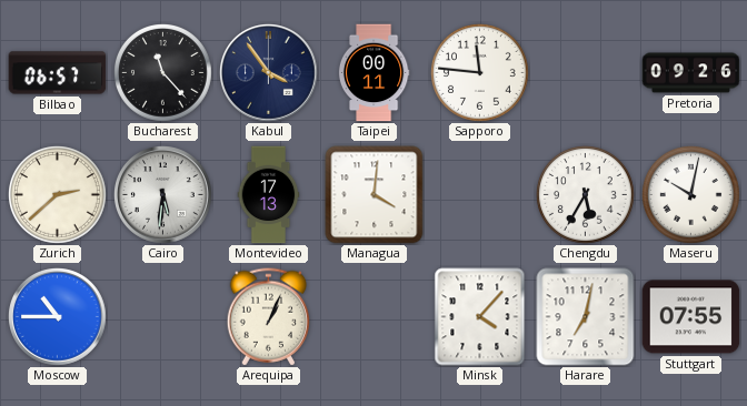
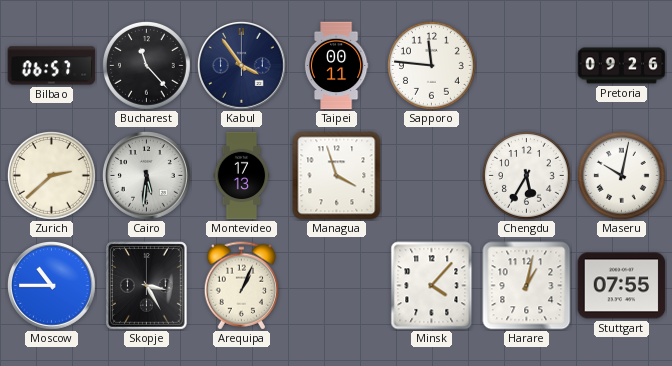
Managua: 4:01 -> 3:57
Skopje: none -> 3:25
Harare: 7:02 -> 1:02
